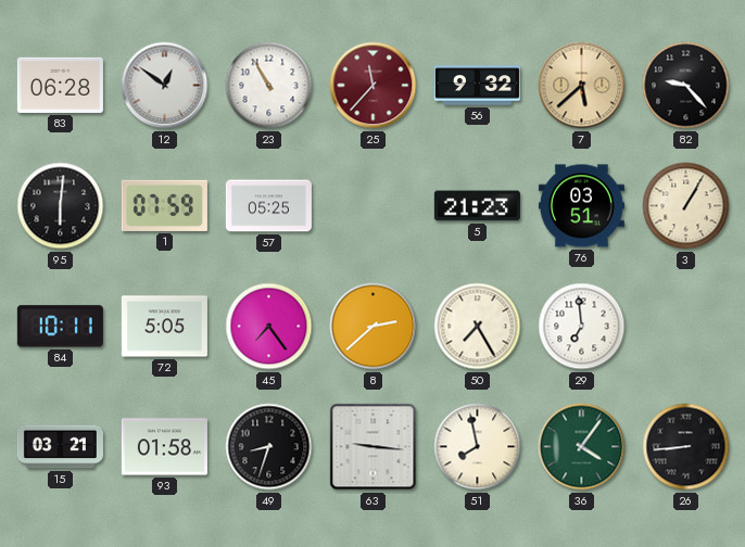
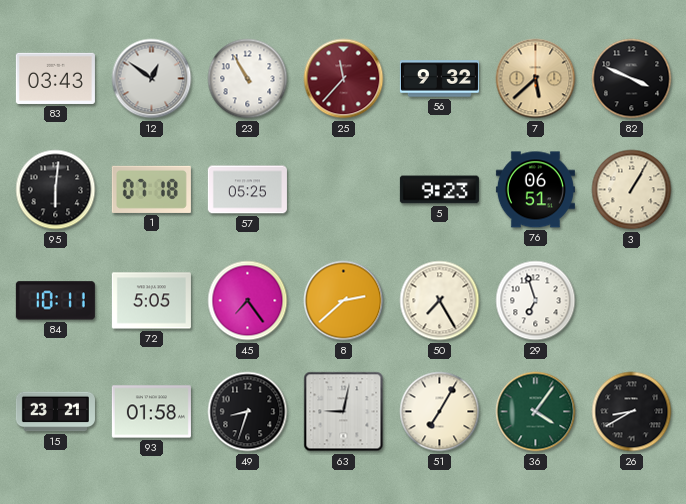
83: 06:28 -> 03:43
82: 9:23 -> 3:49
1: 07:59 -> 07:18
5: 21:23 -> 9:23
76: 03:51 -> 06:51
29: 6:59 -> 6:57
15: 03:21 -> 23:21
63: 9:16 -> 9:02
51: 7:58 -> 7:05
26: 8:44 -> 8:40
